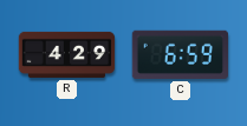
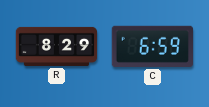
R: 4:29 -> 8:29
